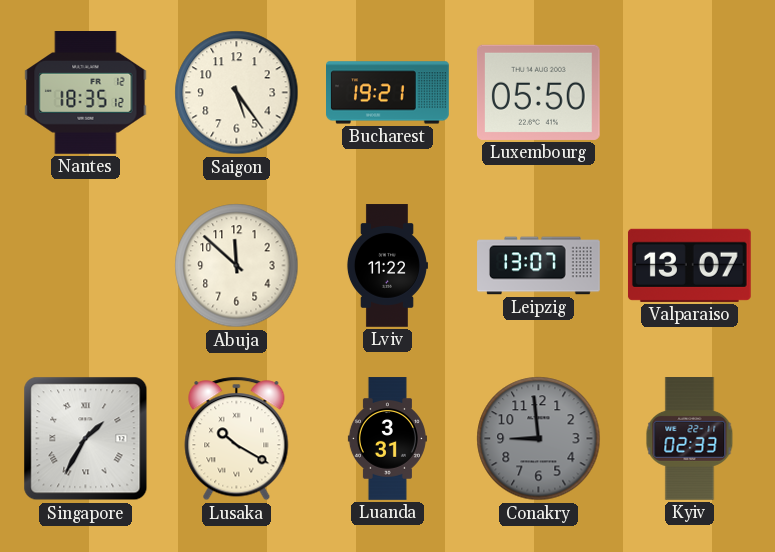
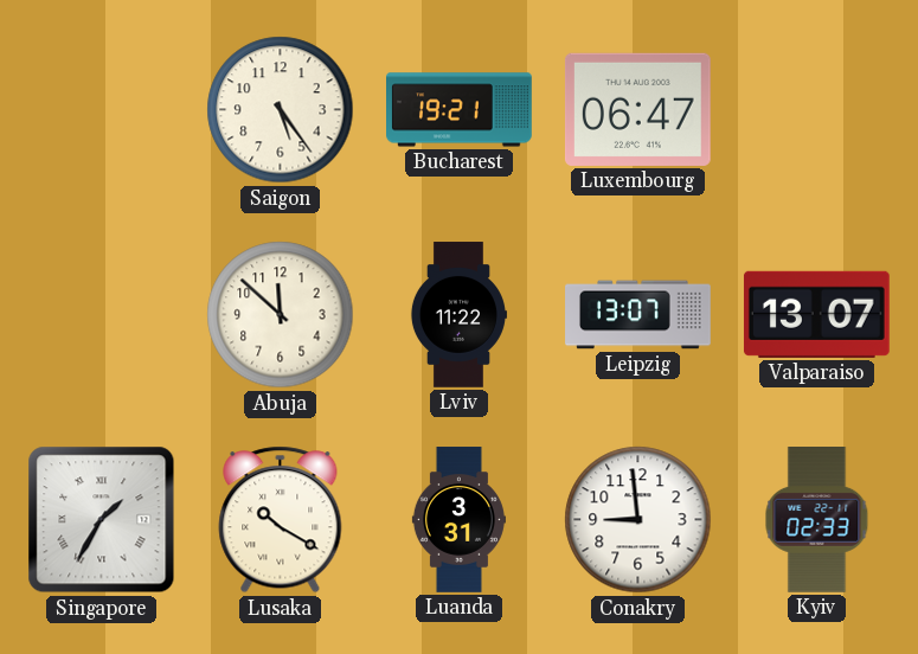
Nantes: 18:35 -> none
Luxembourg: 05:50 -> 06:47
Conakry dial: grey -> white
